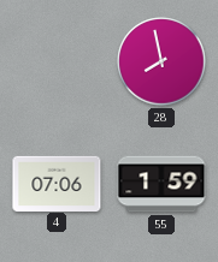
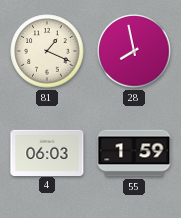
81: none -> 1:19
4: 07:06 -> 06:03
